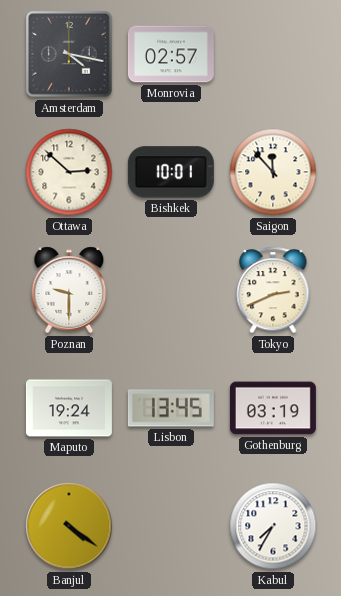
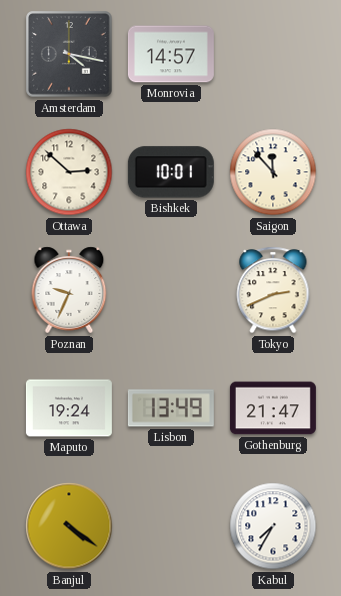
Monrovia: 02:57 -> 14:57
Poznan: 9:30 -> 9:34
Lisbon: 13:45 -> 13:49
Gothenburg: 03:19 -> 21:47
